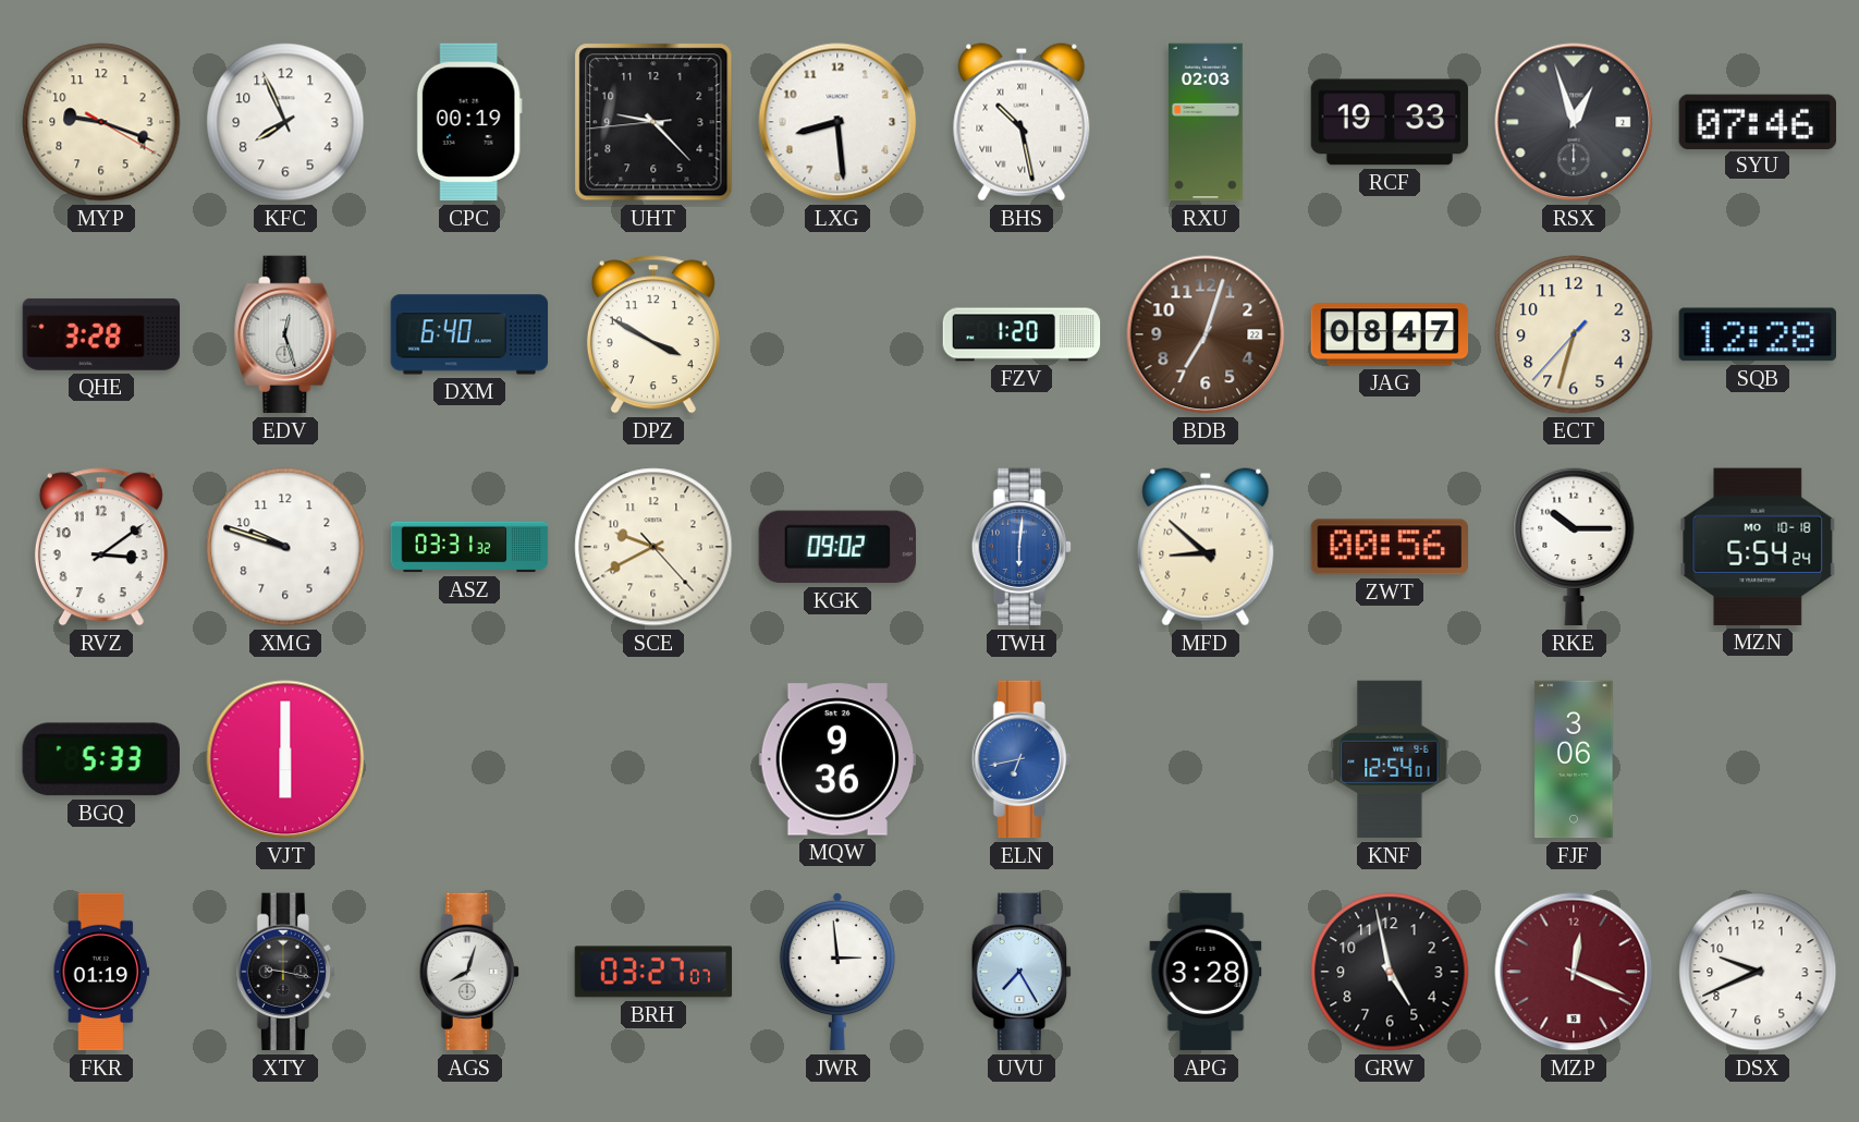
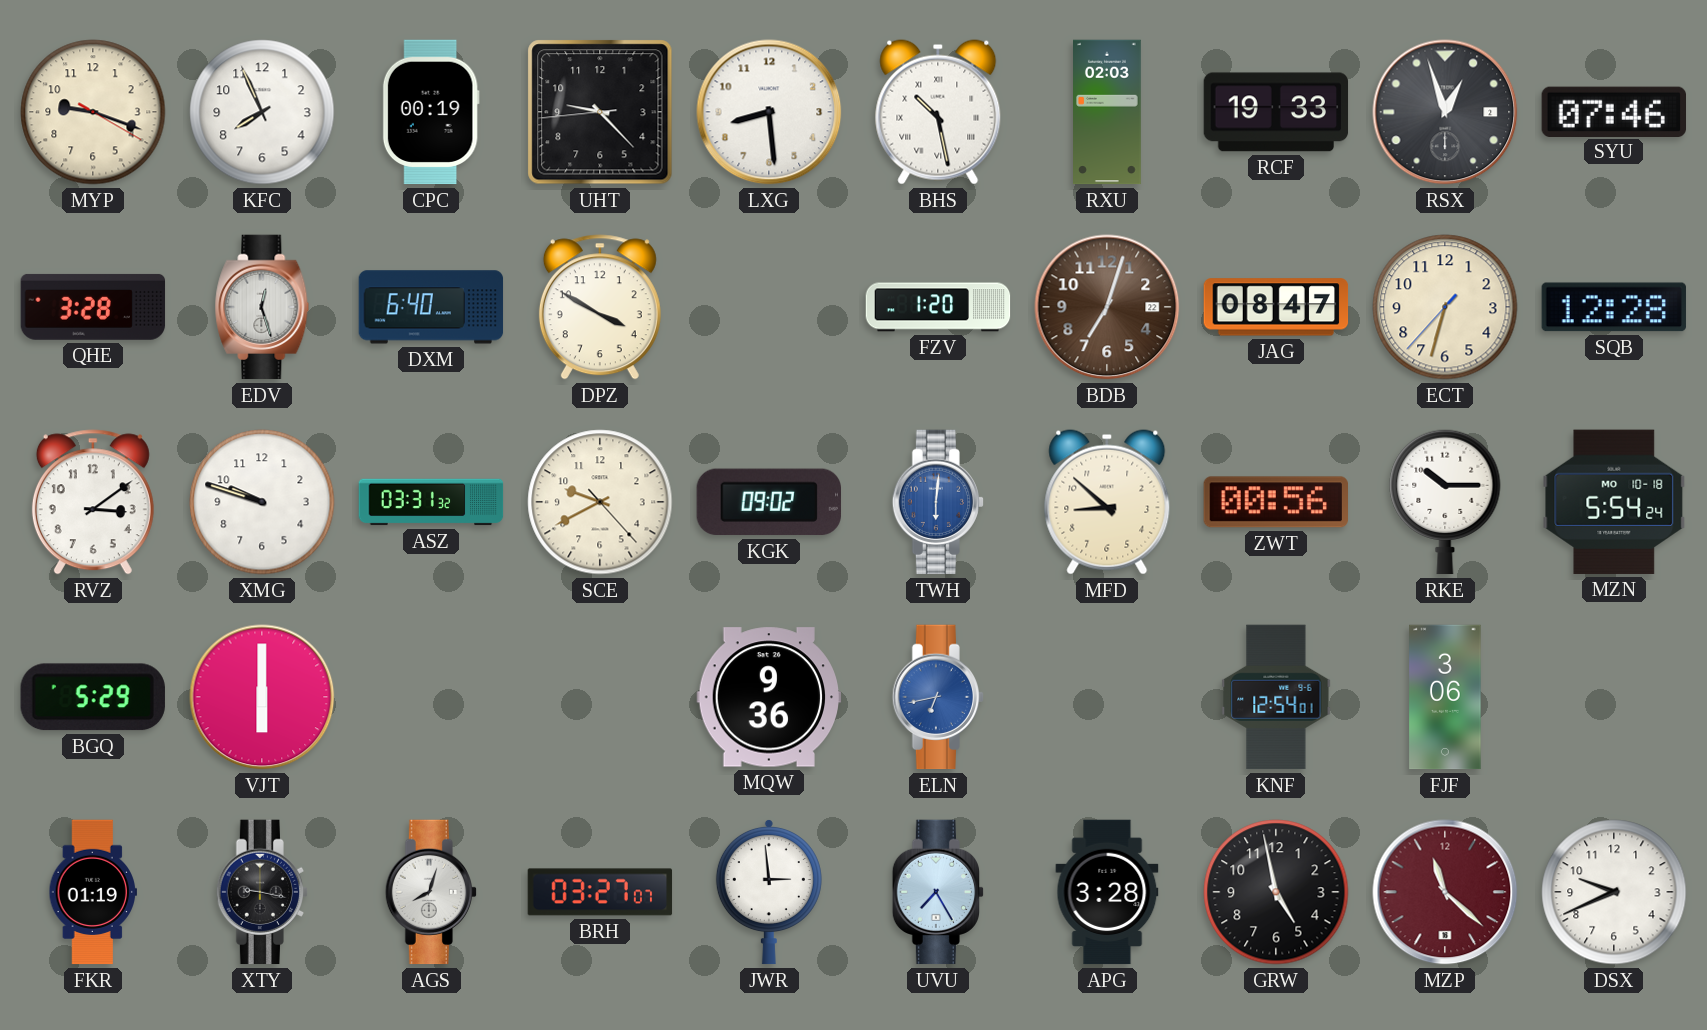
BGQ: 5:33 -> 5:29
MZP: 12:19 -> 11:22
